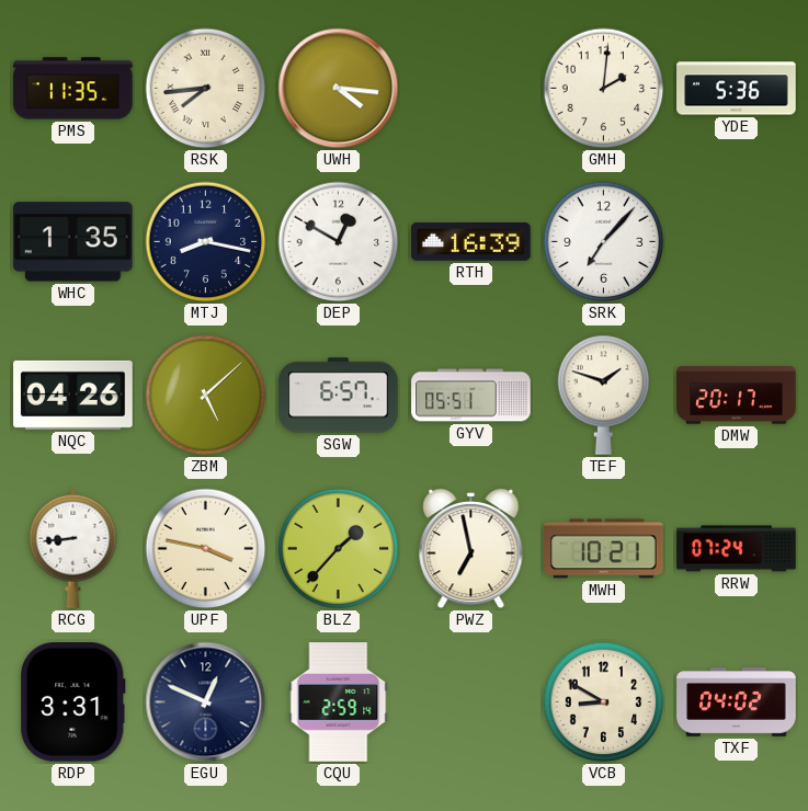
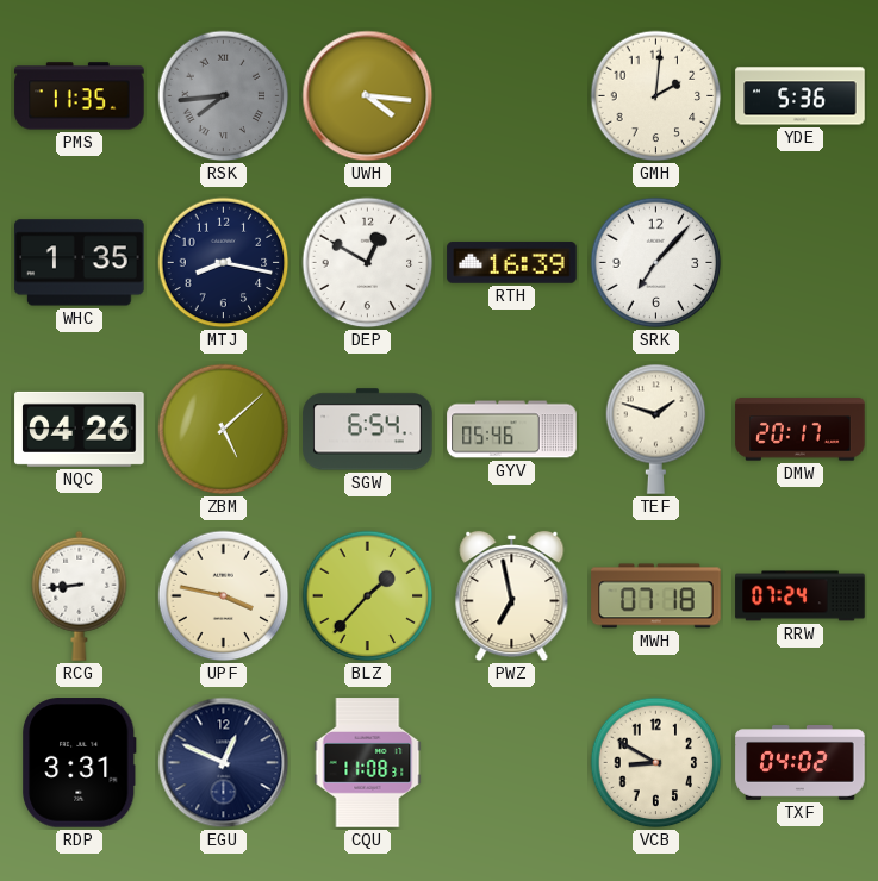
RSK dial: cream -> grey
SGW: 6:57 -> 6:54
GYV: 05:51 -> 05:46
MWH: 10:21 -> 07:18
CQU: 2:59 -> 11:08
